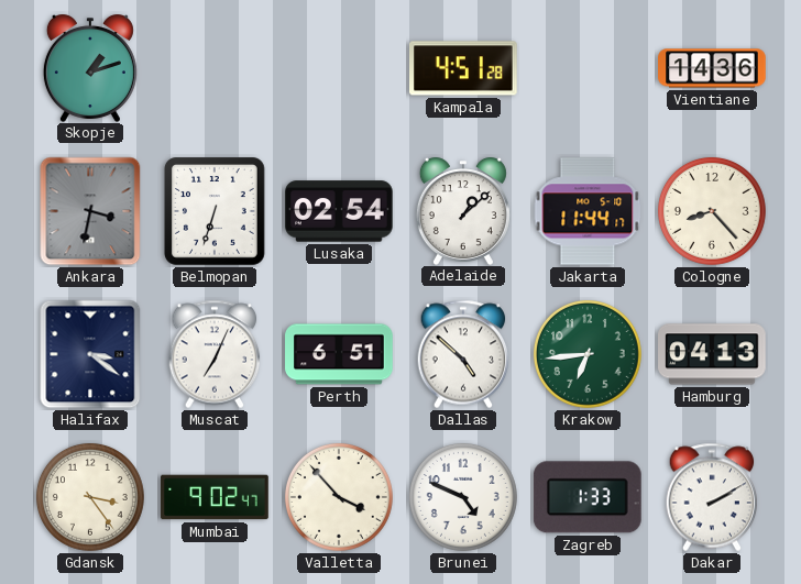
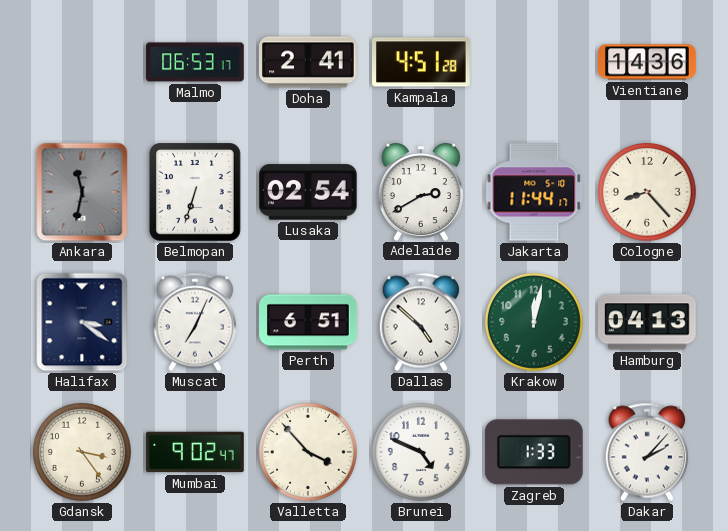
Skopje: 1:12 -> none
Malmo: none -> 06:53
Doha: none -> 2:41
Ankara: 3:32 -> 11:32
Adelaide: 1:08 -> 2:40
Krakow: 6:44 -> 12:02
Dakar: 2:10 -> 2:07
